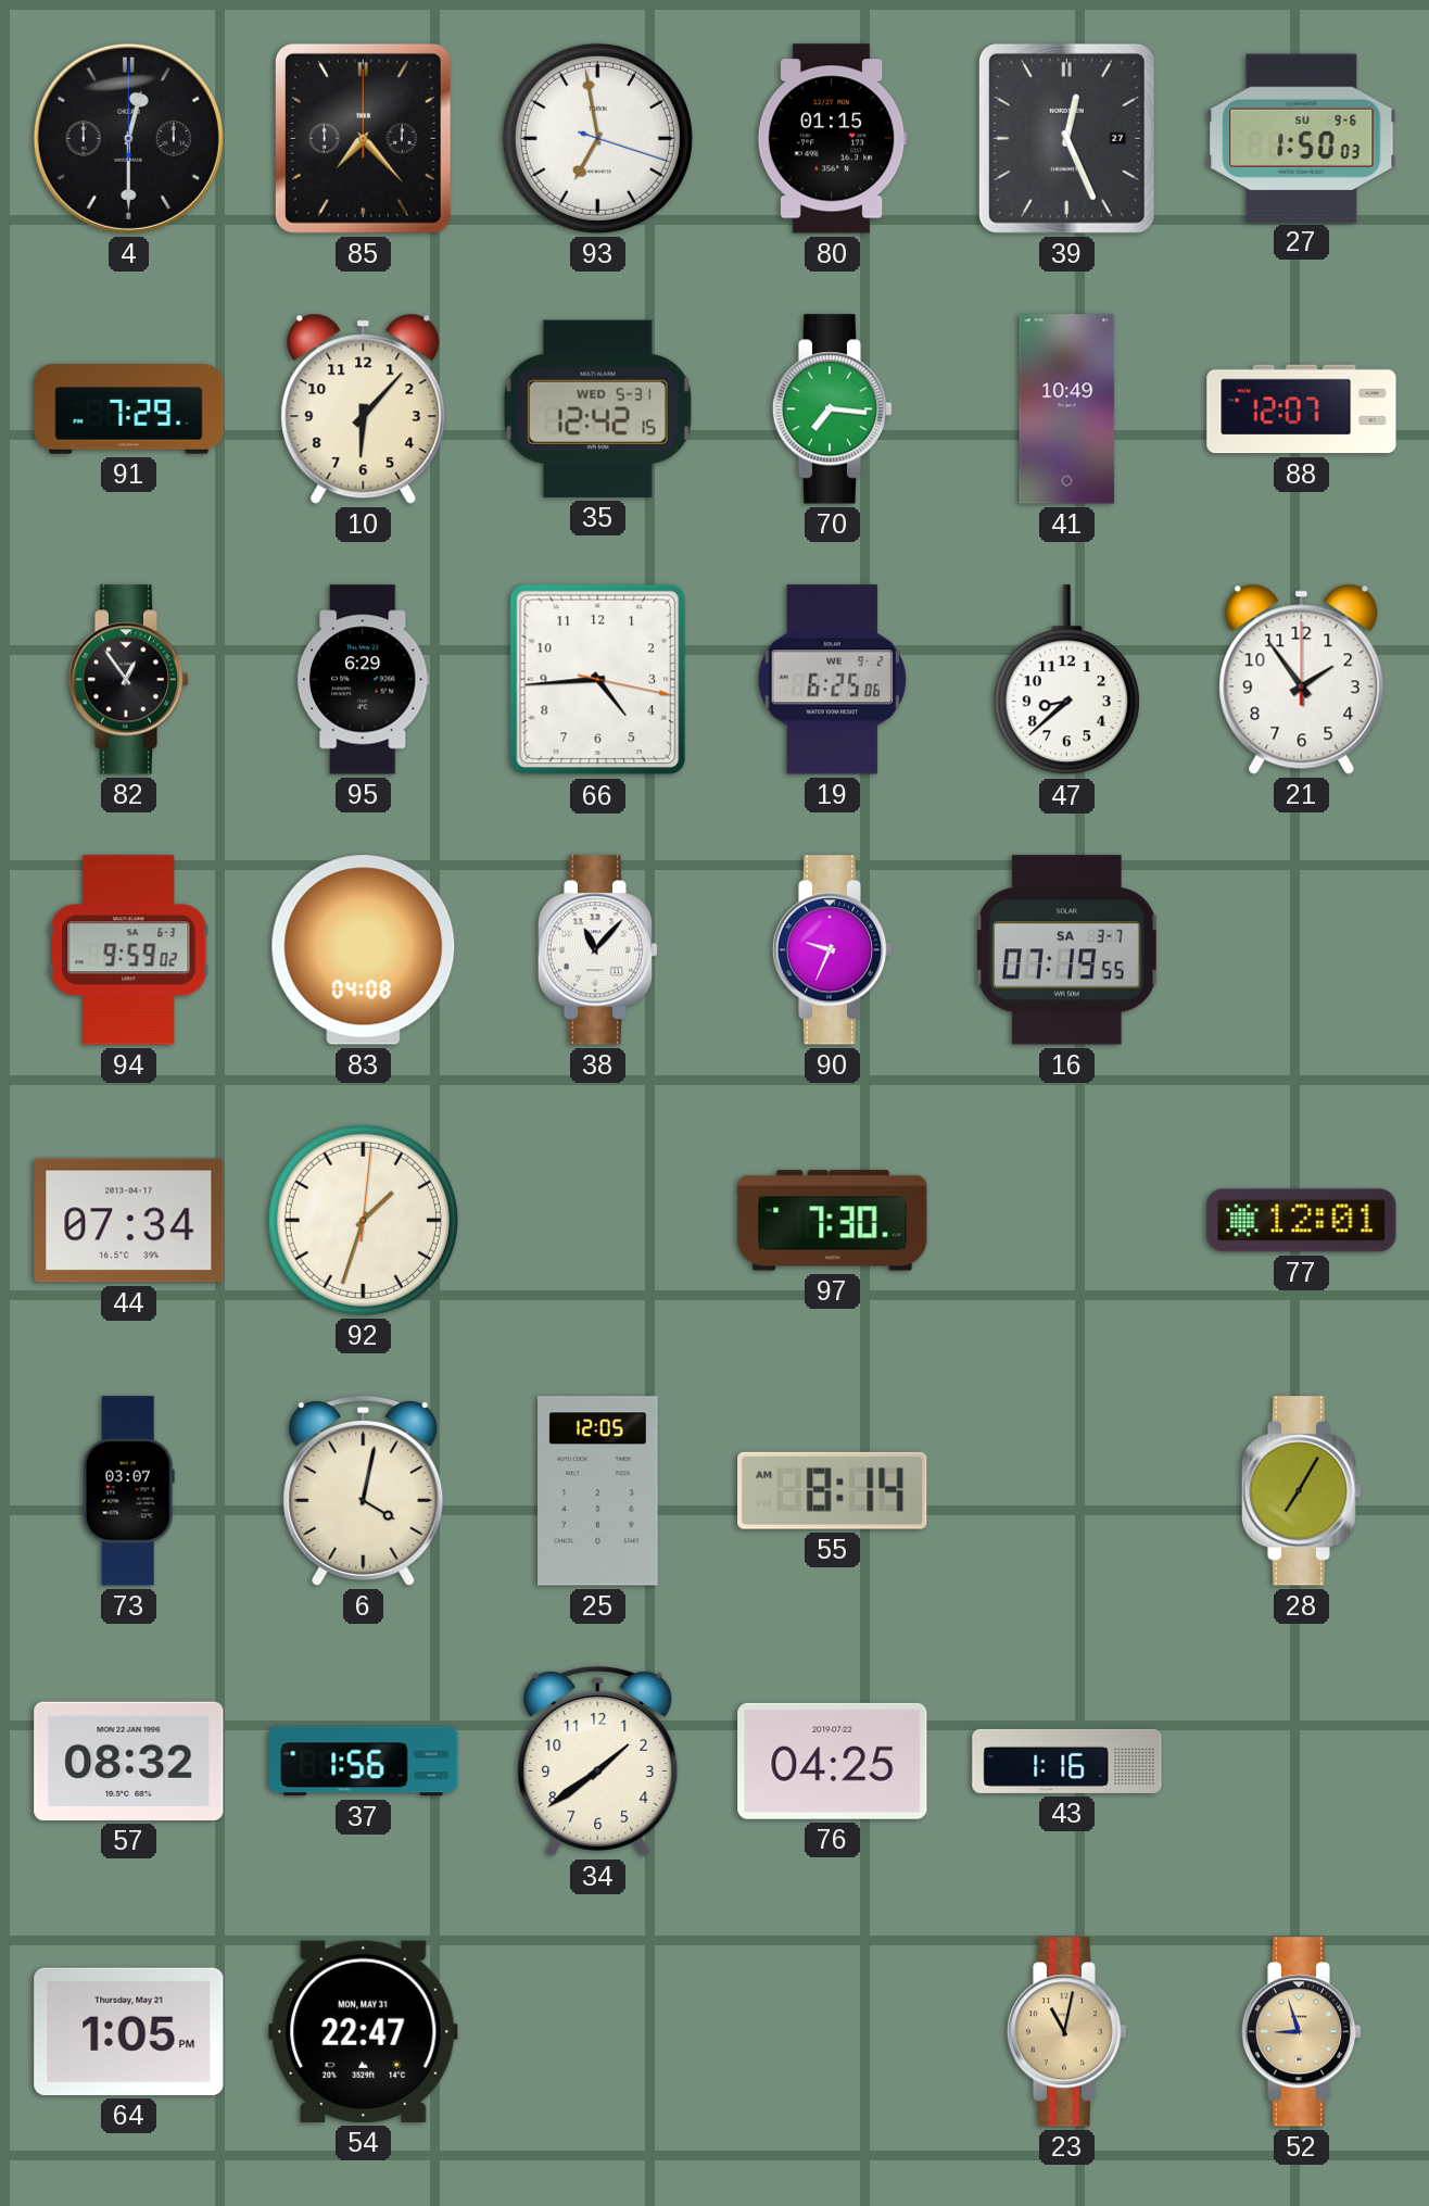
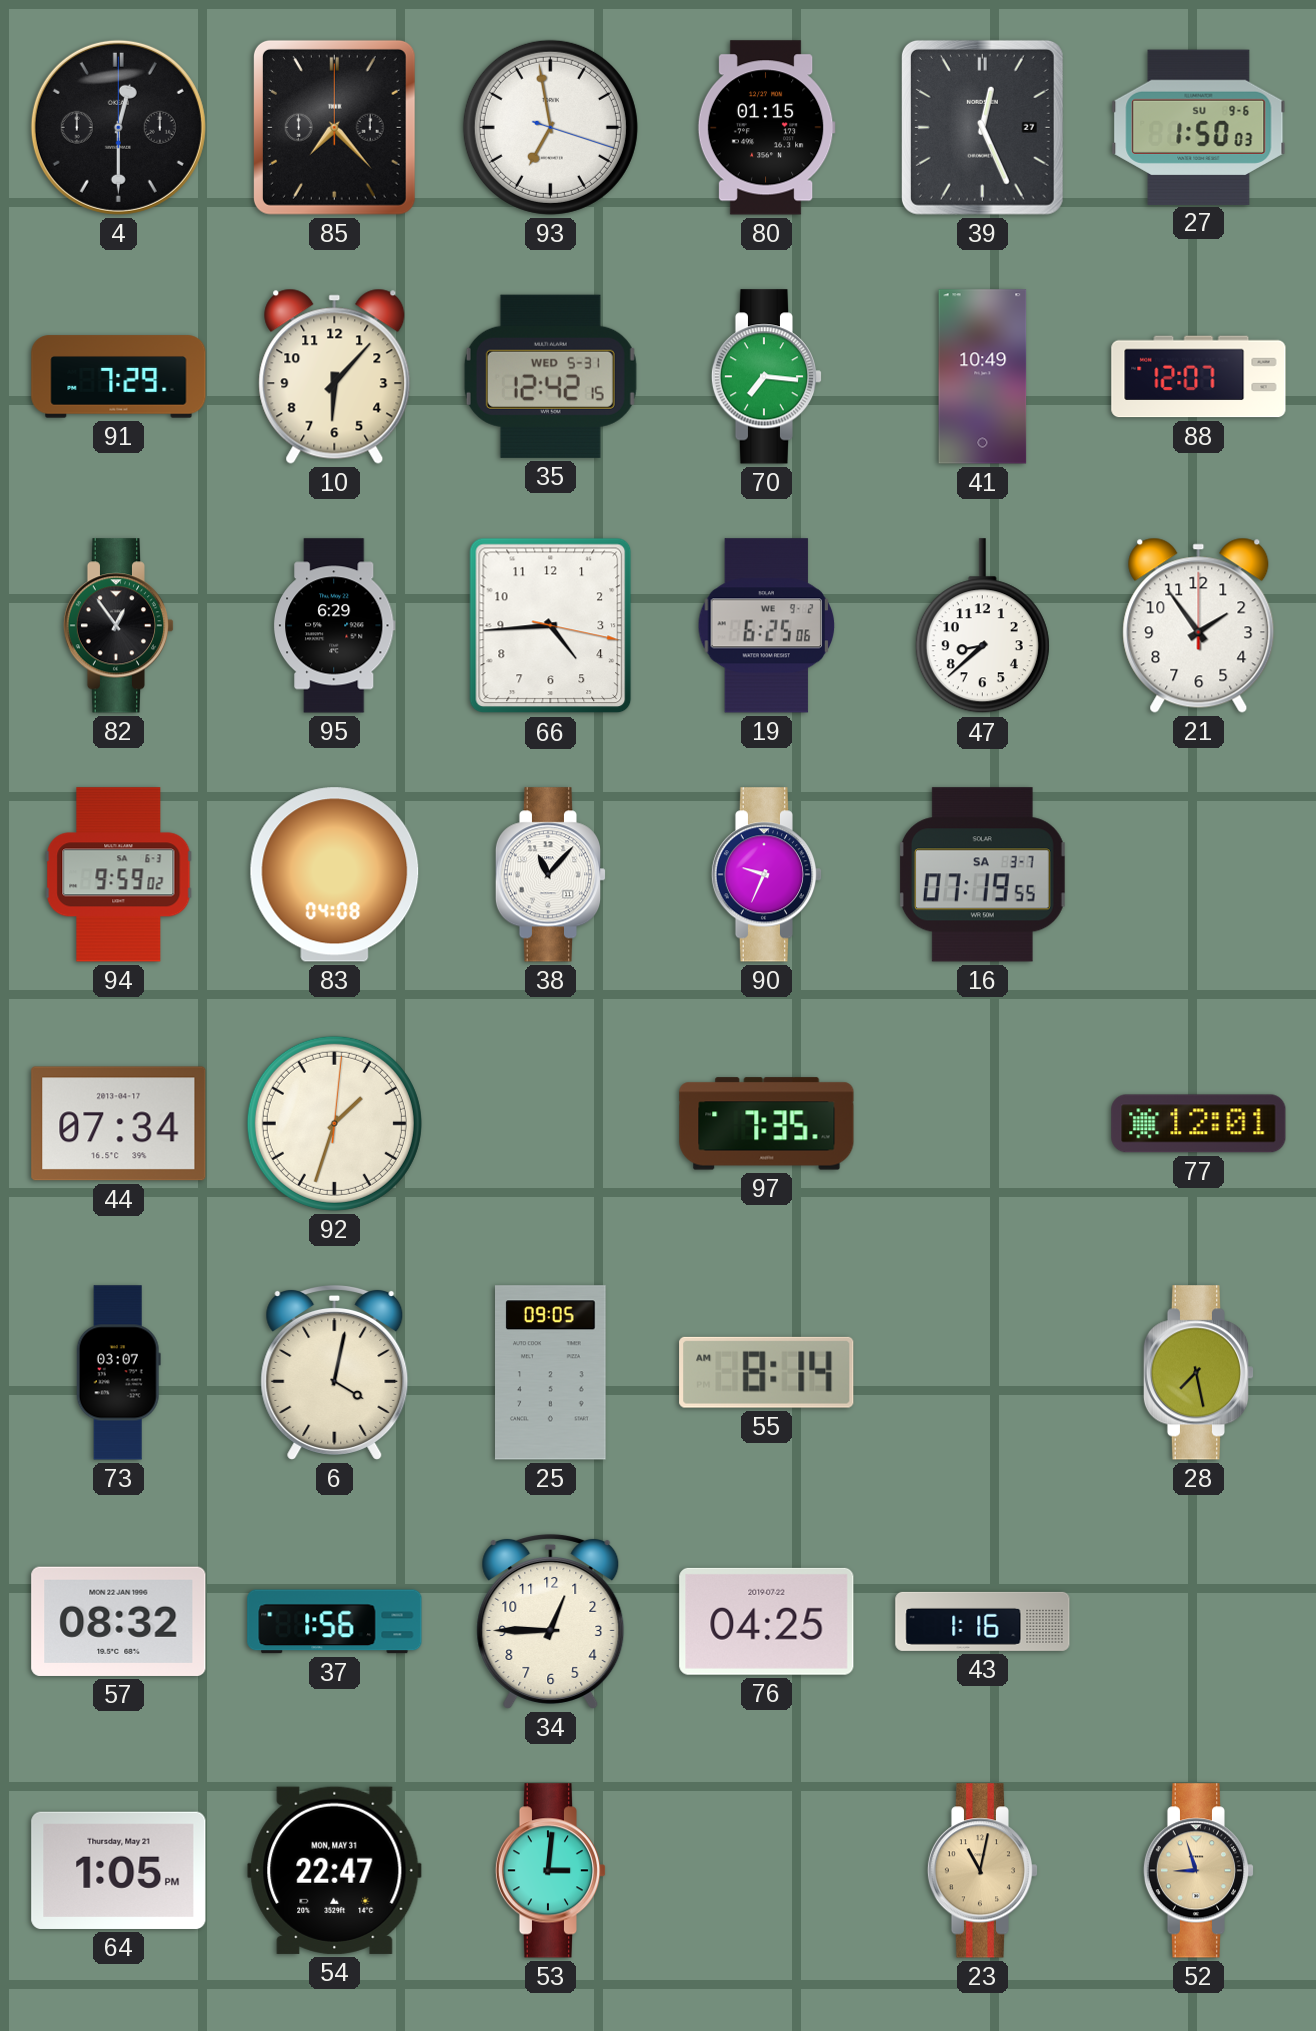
97: 7:30 -> 7:35
25: 12:05 -> 09:05
28: 7:05 -> 7:28
34: 1:39 -> 12:45
53: none -> 3:01
